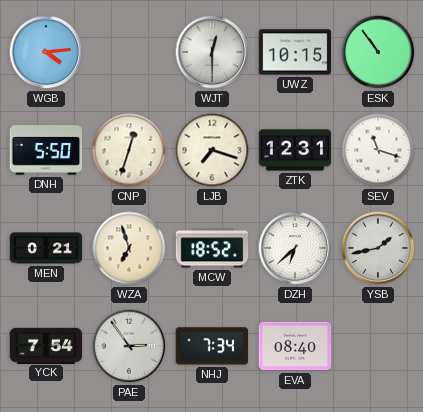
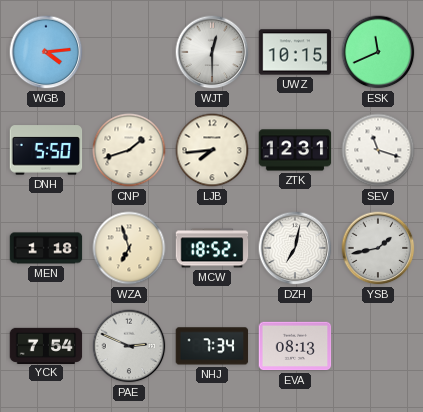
ESK: 10:54 -> 11:41
CNP: 12:33 -> 1:42
LJB: 7:18 -> 7:44
MEN: 0:21 -> 1:18
DZH: 6:38 -> 7:02
PAE: 2:54 -> 2:49
EVA: 08:40 -> 08:13
